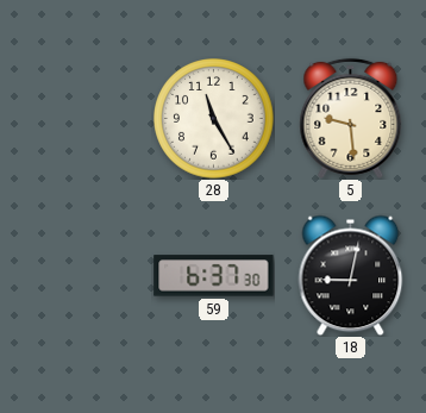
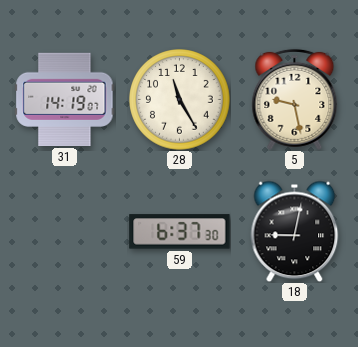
31: none -> 14:19
5: 9:29 -> 9:28
